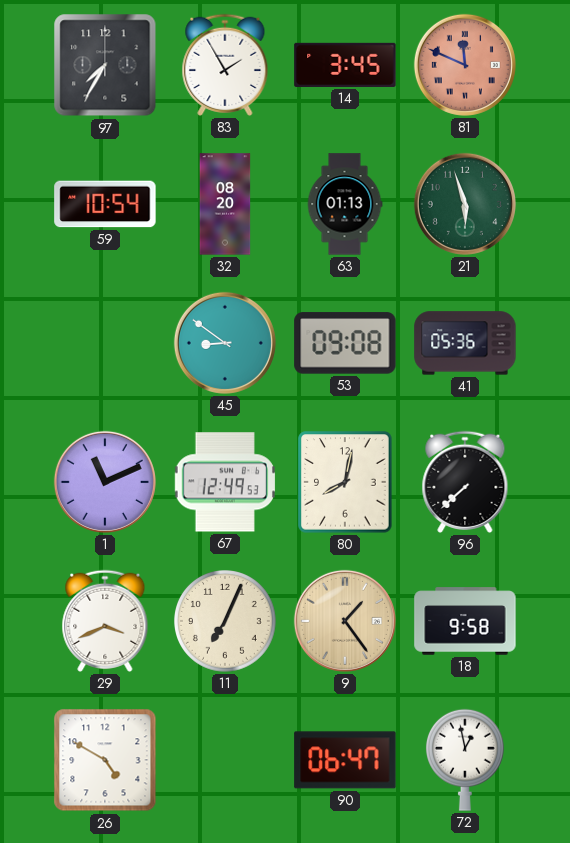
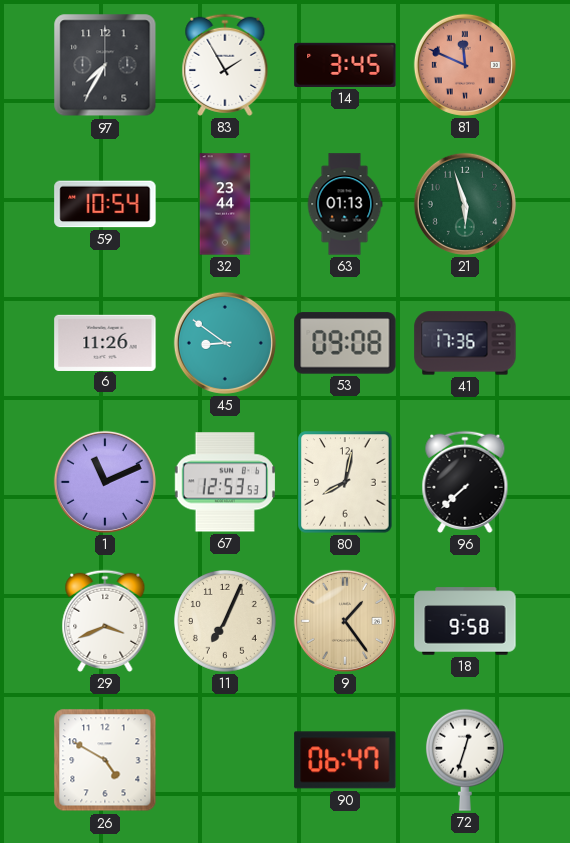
32: 08:20 -> 23:44
6: none -> 11:26
41: 05:36 -> 17:36
67: 12:49 -> 12:53
72: 12:58 -> 12:33
